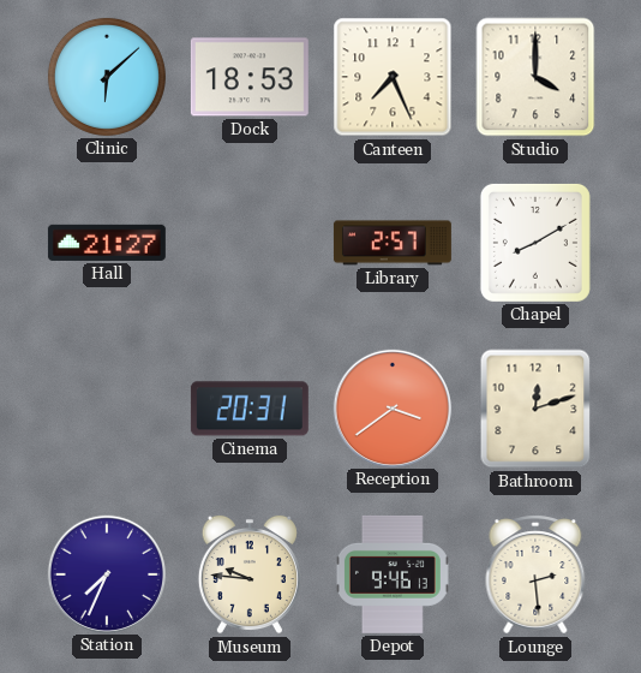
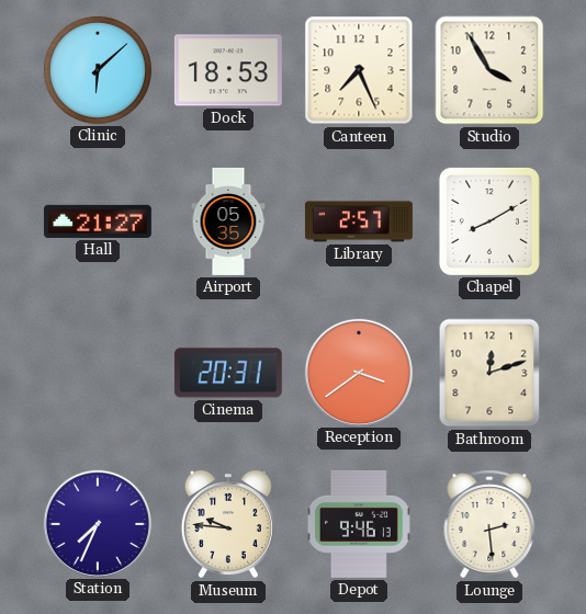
Studio: 4:00 -> 3:55
Airport: none -> 05:35
